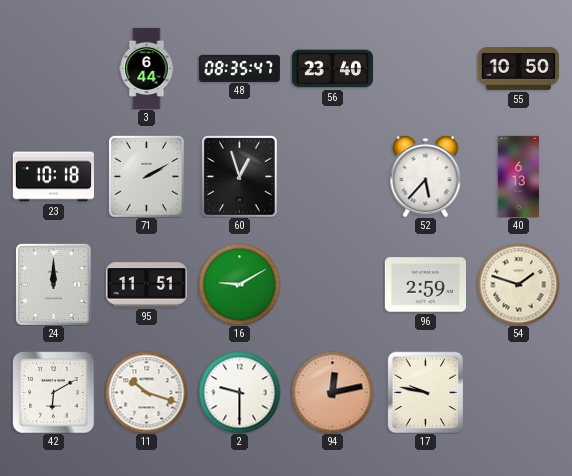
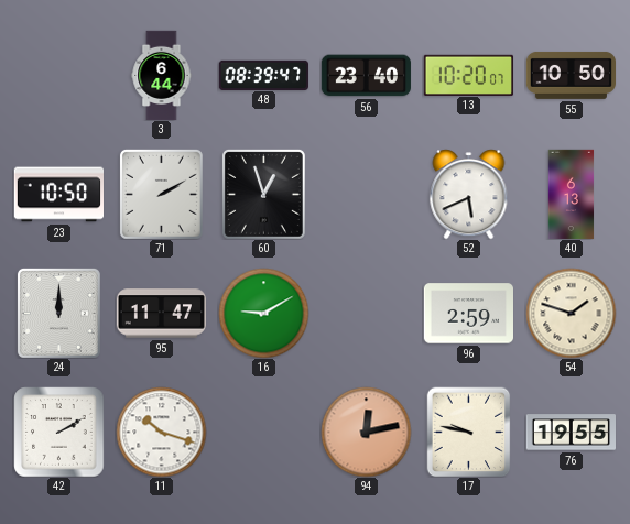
48: 08:35 -> 08:39
13: none -> 10:20
23: 10:18 -> 10:50
52: 5:37 -> 5:41
95: 11:51 -> 11:47
42: 6:10 -> 2:10
2: 9:30 -> none
76: none -> 19:55
